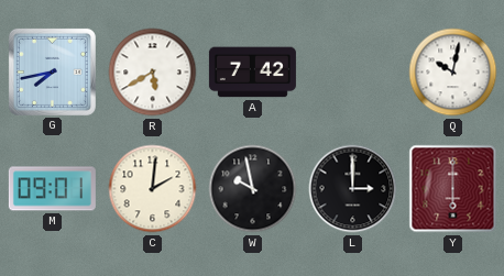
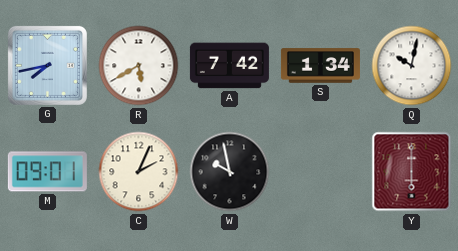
S: none -> 1:34
C: 2:01 -> 2:04
L: 3:00 -> none
